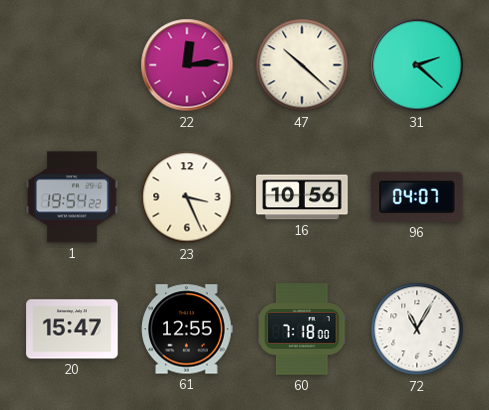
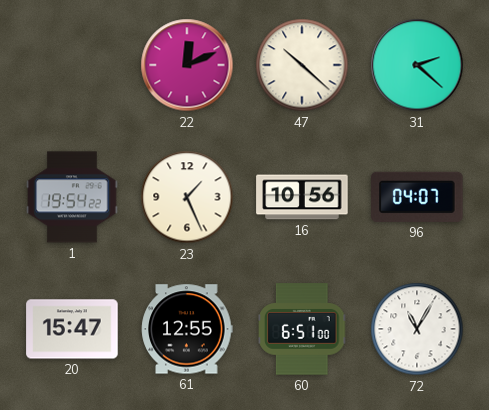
22: 12:14 -> 12:11
23: 3:26 -> 1:26
60: 7:18 -> 6:51
